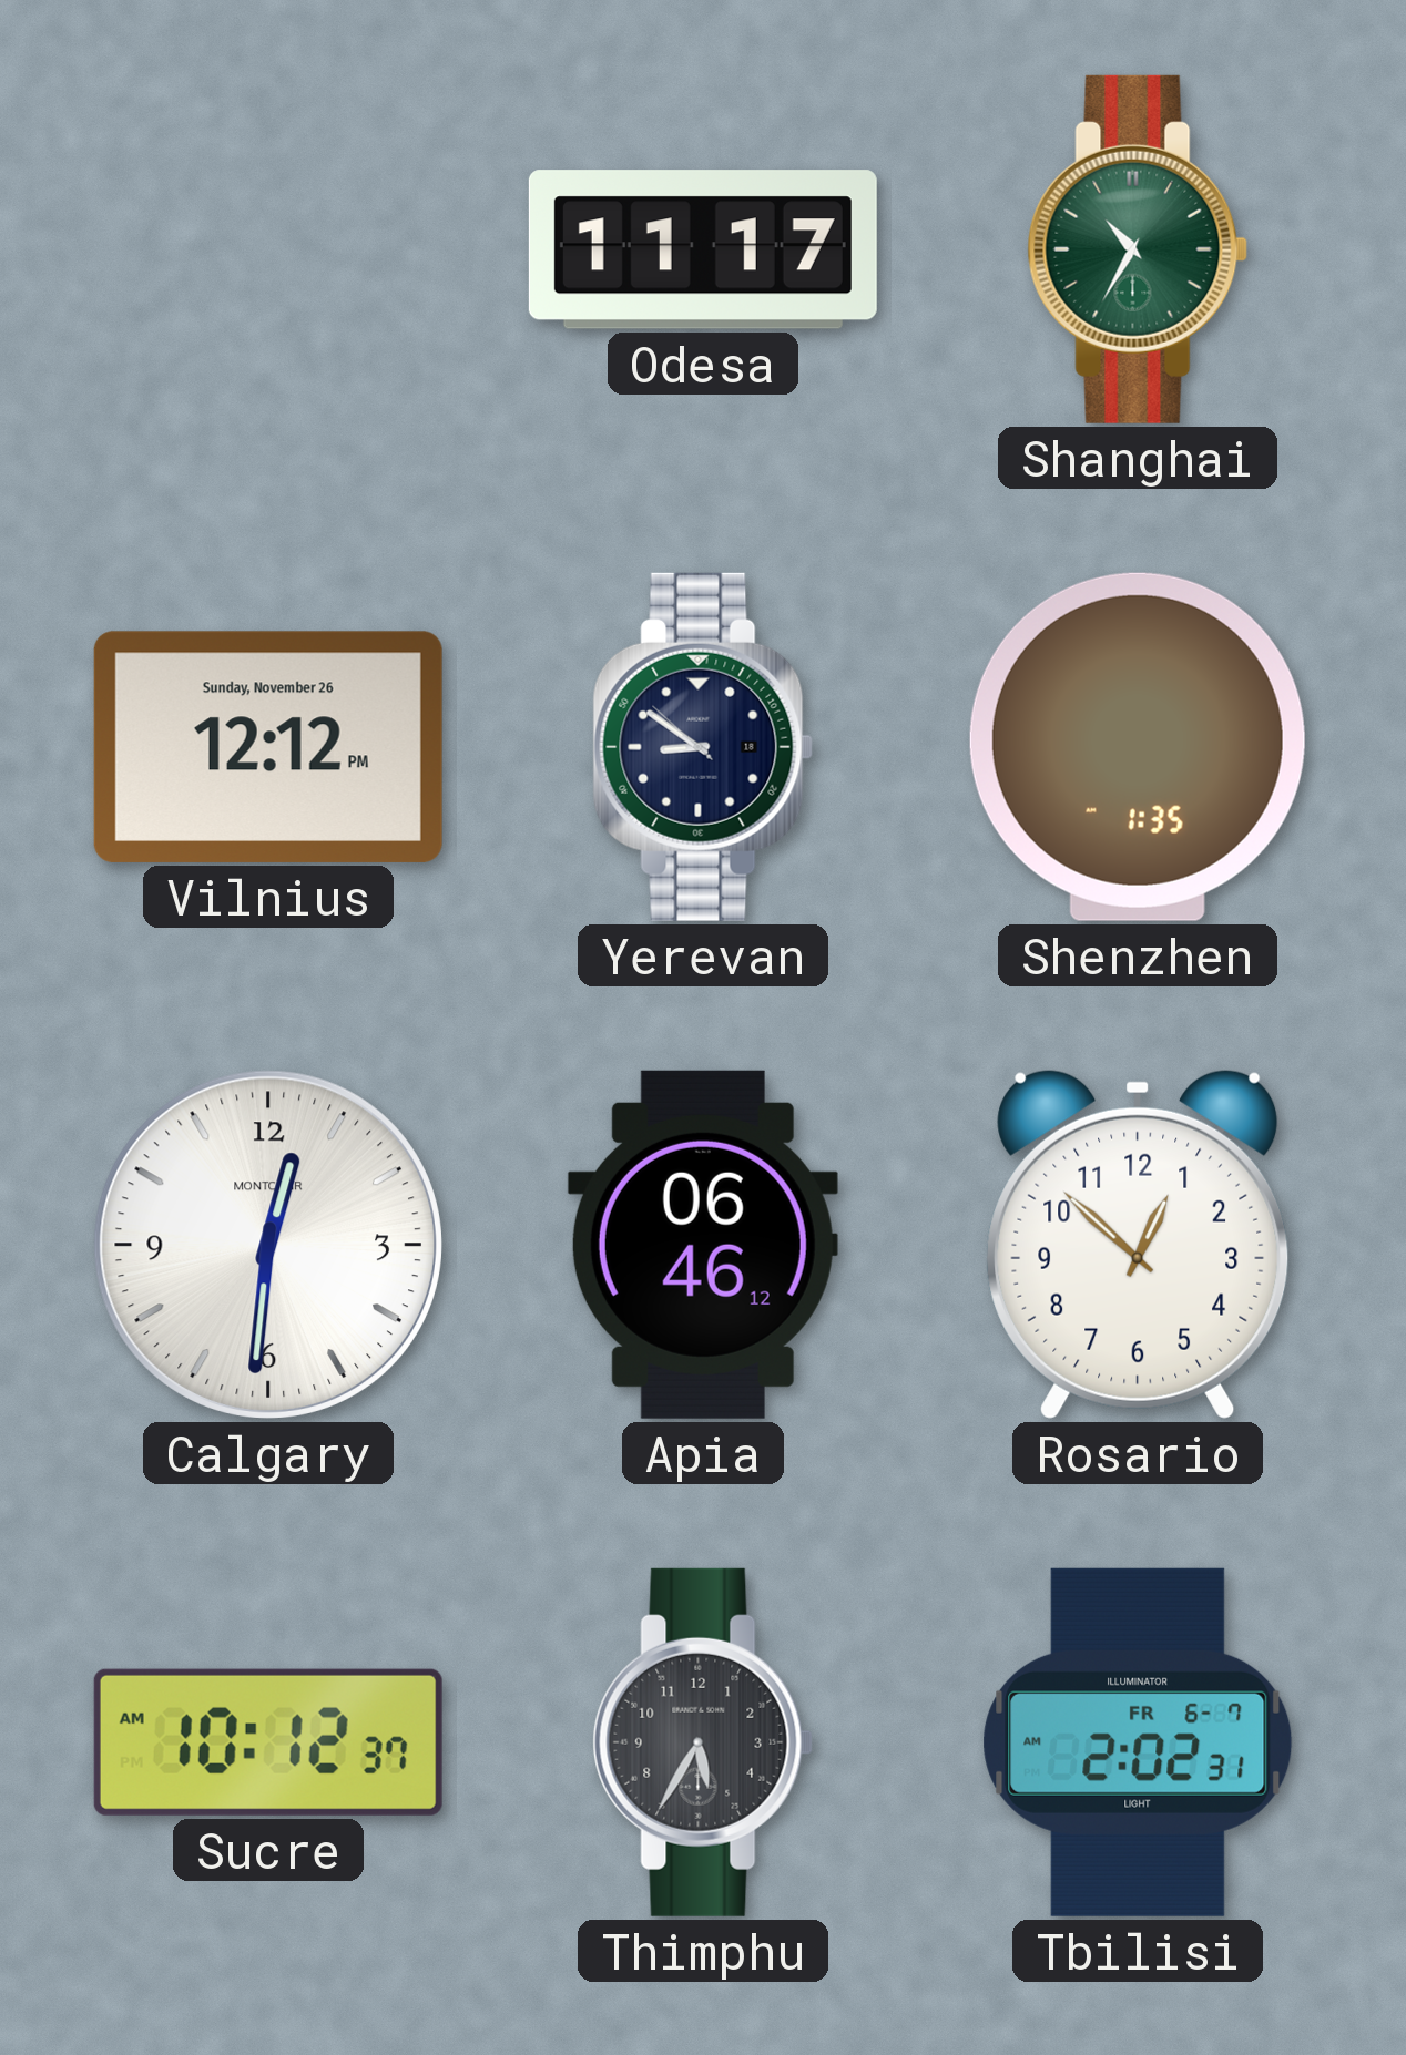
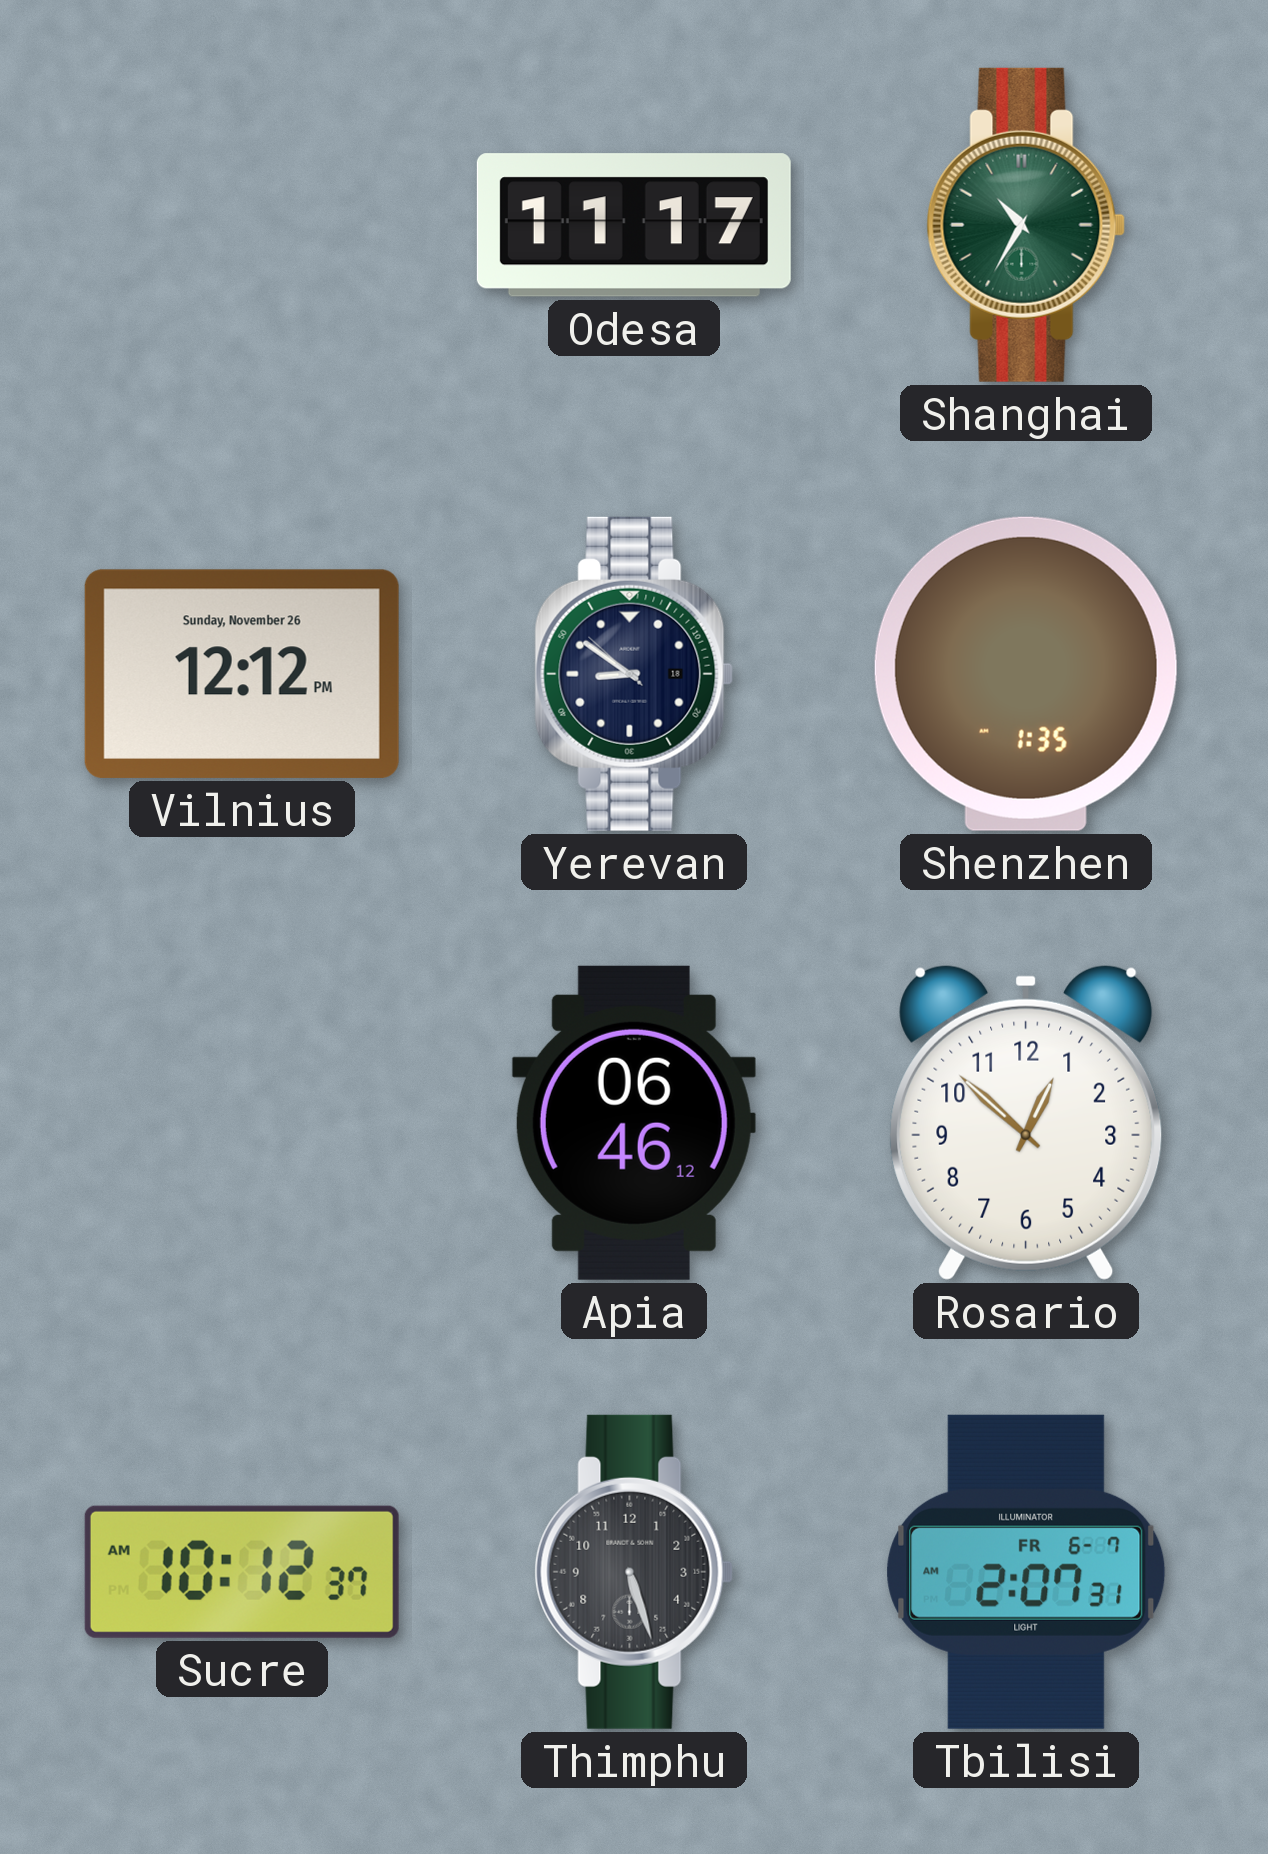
Calgary: 12:31 -> none
Thimphu: 5:35 -> 5:27
Tbilisi: 2:02 -> 2:07
